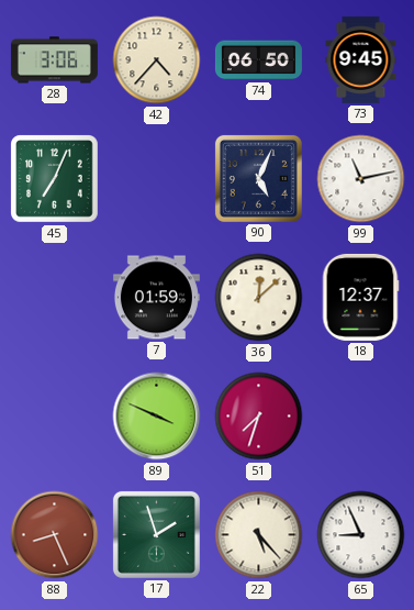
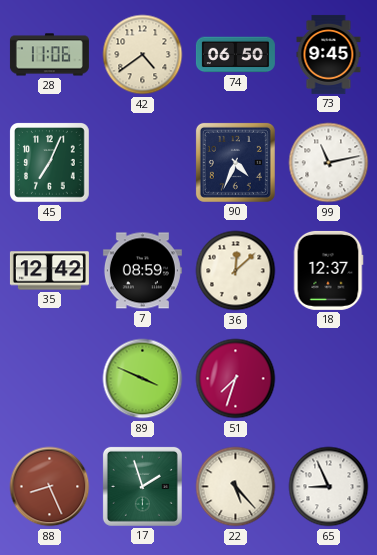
28: 3:06 -> 11:06
42: 4:37 -> 4:39
90: 5:04 -> 4:34
35: none -> 12:42
7: 01:59 -> 08:59
